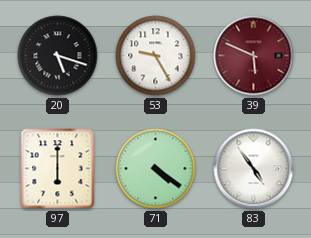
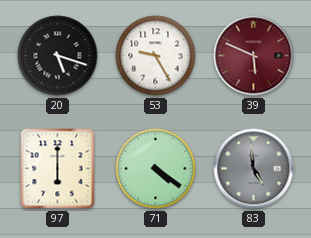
83: 4:54 -> 4:59
83 dial: white -> grey
